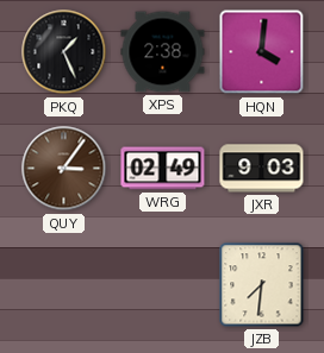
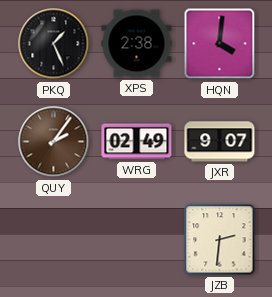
QUY: 3:06 -> 2:06
JXR: 9:03 -> 9:07
JZB: 7:31 -> 2:31
